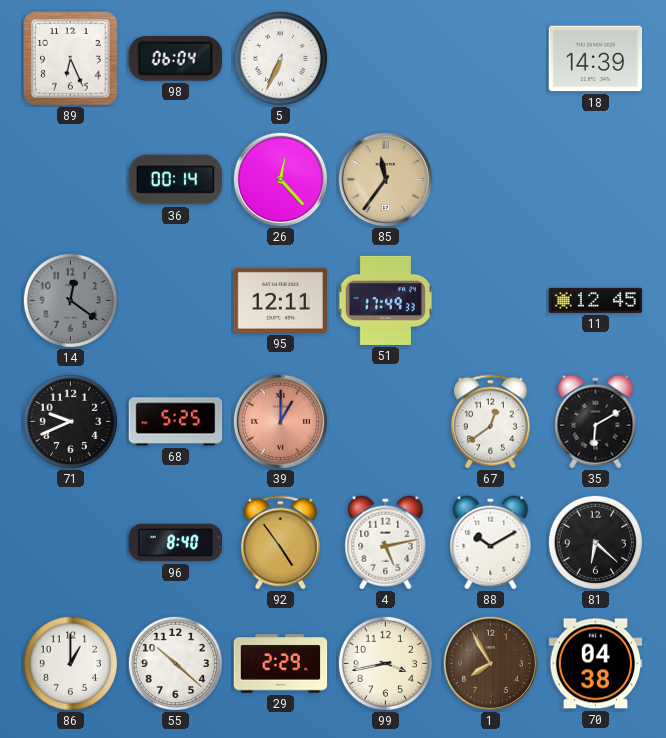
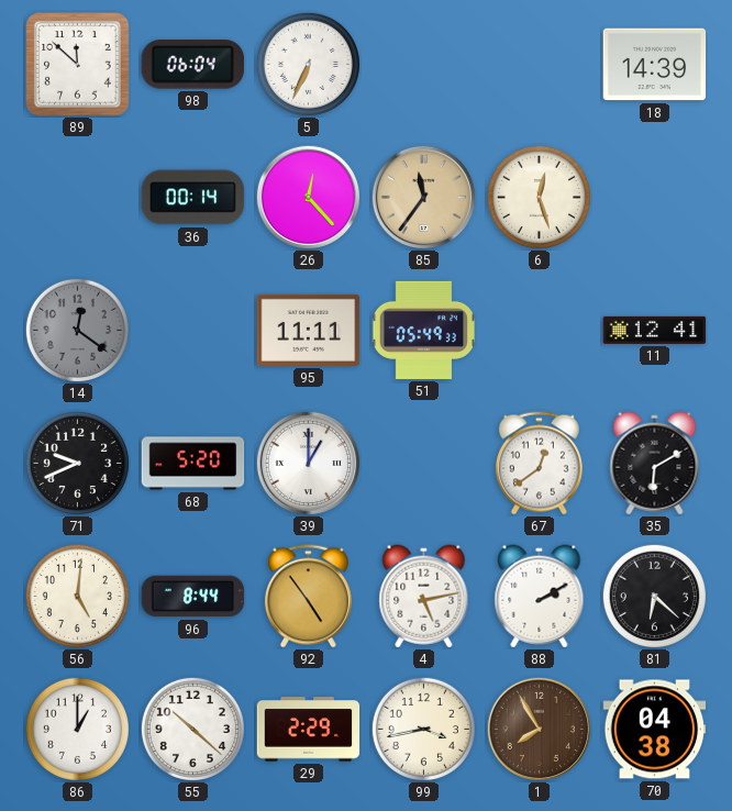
89: 6:26 -> 11:52
6: none -> 12:27
95: 12:11 -> 11:11
51: 17:49 -> 05:49
11: 12:45 -> 12:41
68: 5:25 -> 5:20
39 dial: salmon -> white
56: none -> 5:01
96: 8:40 -> 8:44
88: 10:10 -> 2:10
